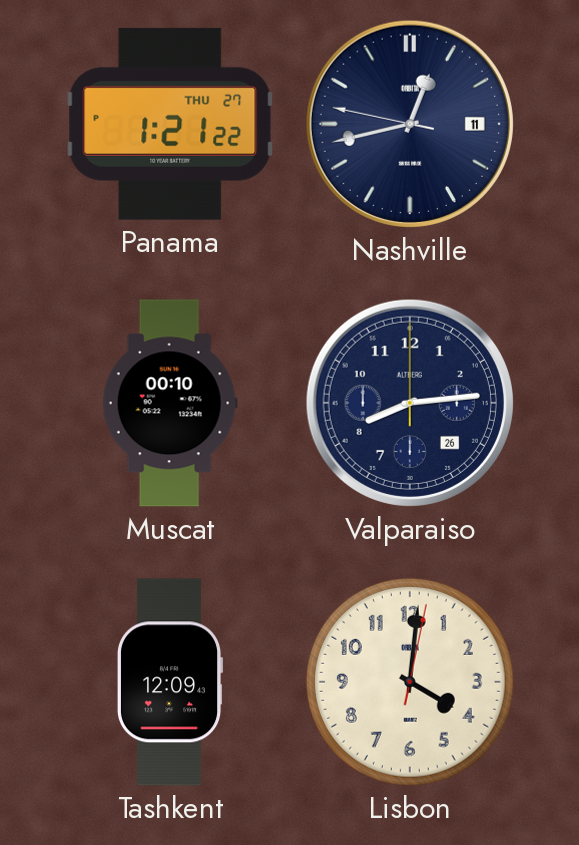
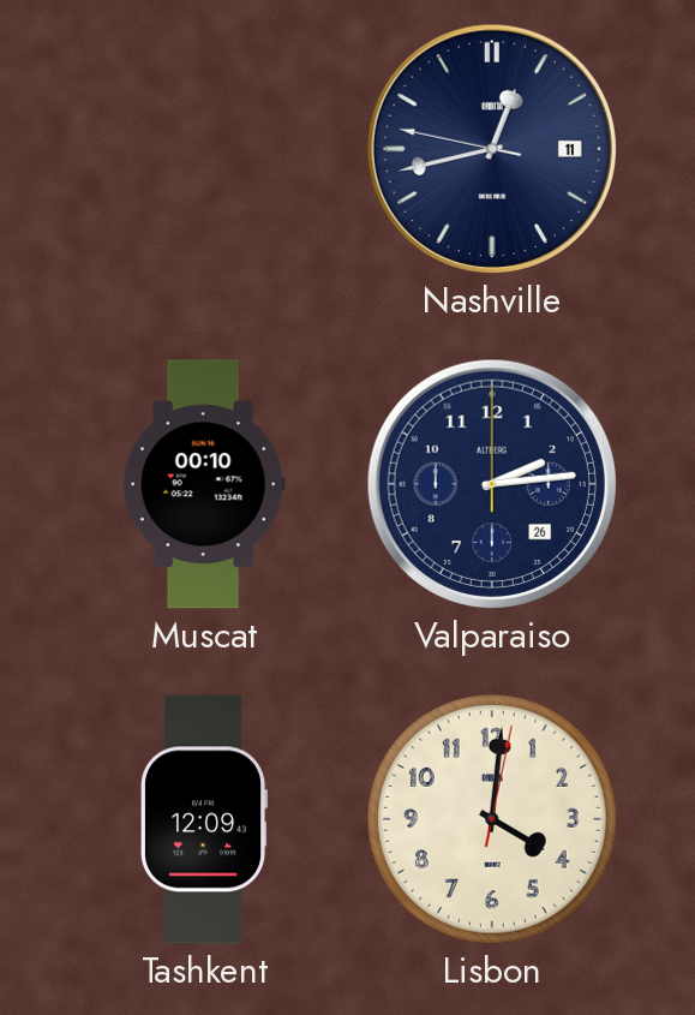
Panama: 1:21 -> none
Valparaiso: 8:14 -> 2:14
